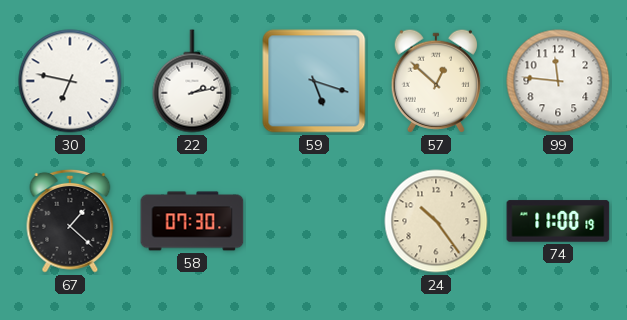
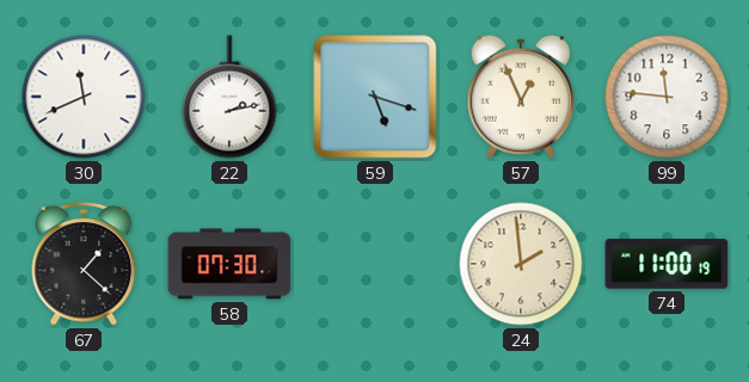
30: 6:47 -> 11:41
57: 12:52 -> 12:56
24: 10:24 -> 1:59
